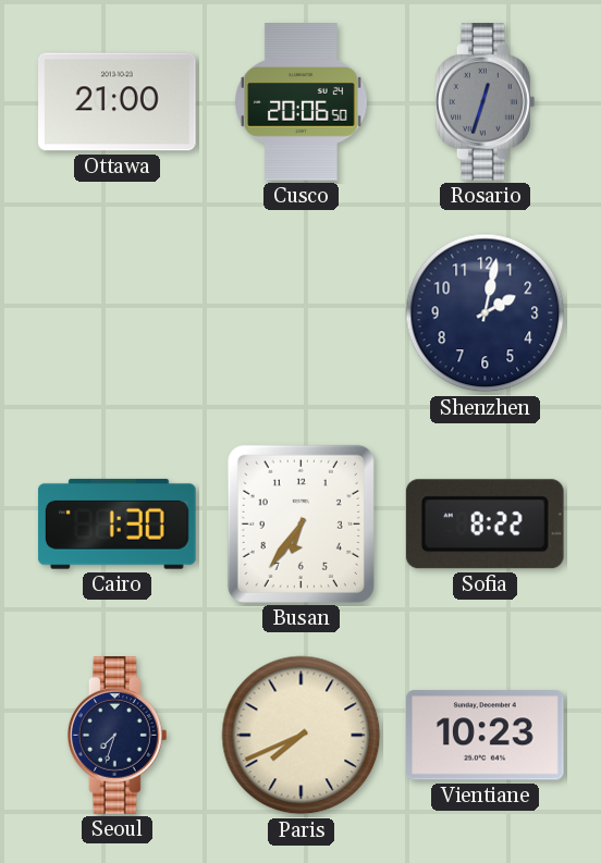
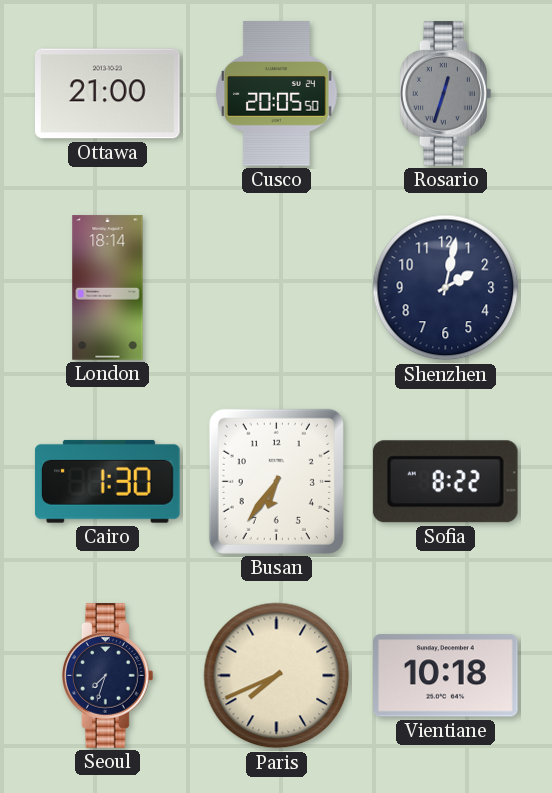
Cusco: 20:06 -> 20:05
London: none -> 18:14
Vientiane: 10:23 -> 10:18
